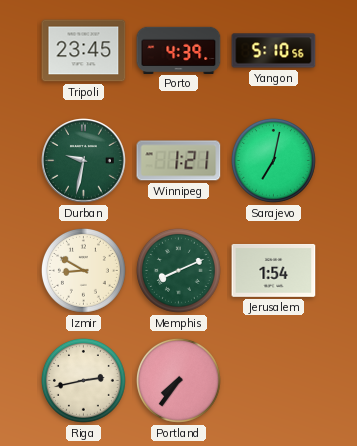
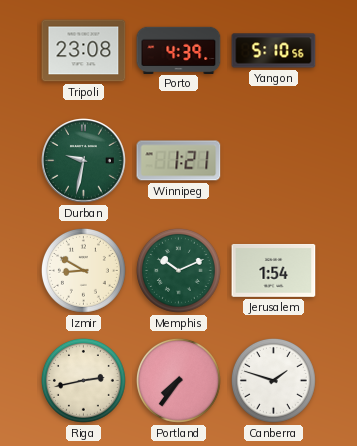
Tripoli: 23:45 -> 23:08
Sarajevo: 7:02 -> none
Memphis: 8:11 -> 10:11
Canberra: none -> 1:48
